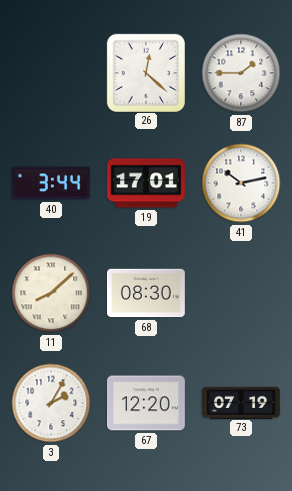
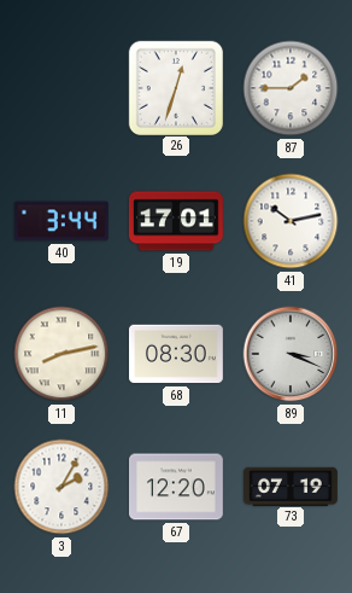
26: 12:22 -> 12:33
11: 8:08 -> 8:13
89: none -> 3:19
